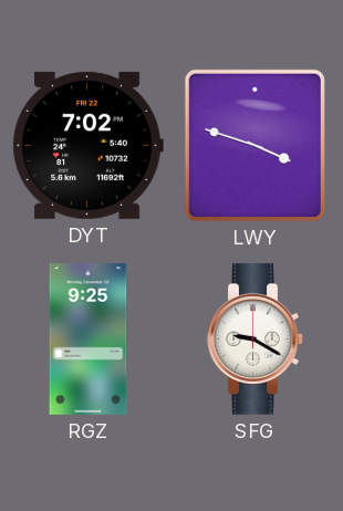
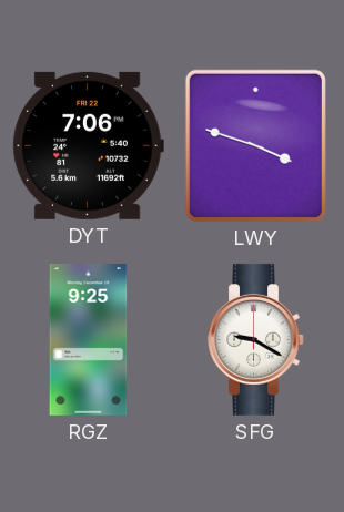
DYT: 7:02 -> 7:06
